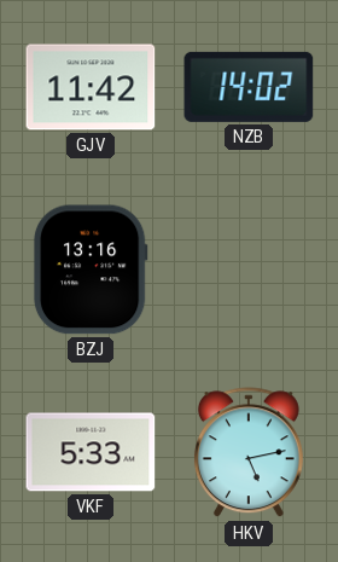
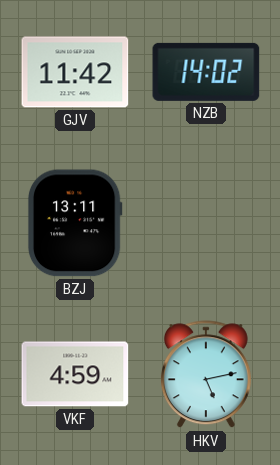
BZJ: 13:16 -> 13:11
VKF: 5:33 -> 4:59
